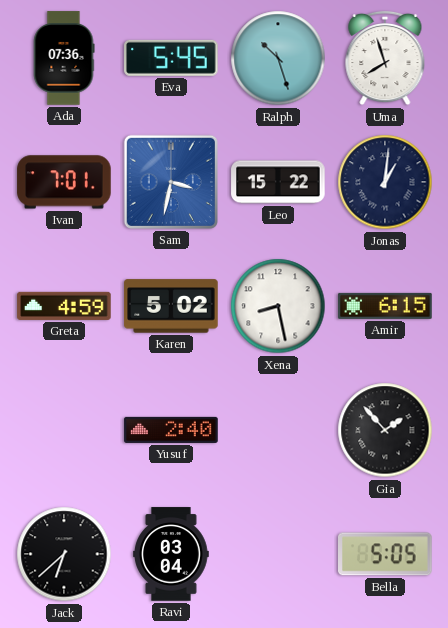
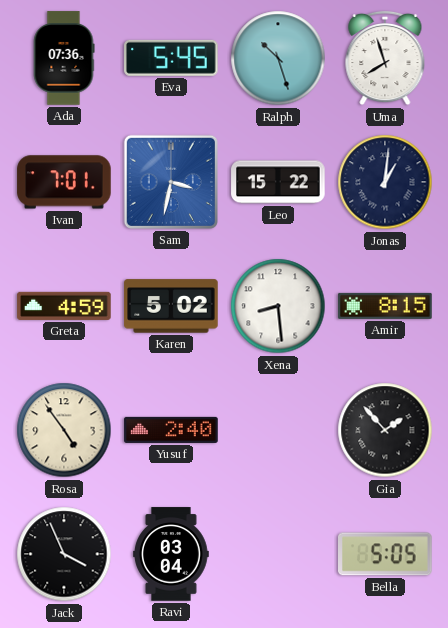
Xena: 8:28 -> 8:29
Amir: 6:15 -> 8:15
Rosa: none -> 4:54
Jack: 6:38 -> 3:56
